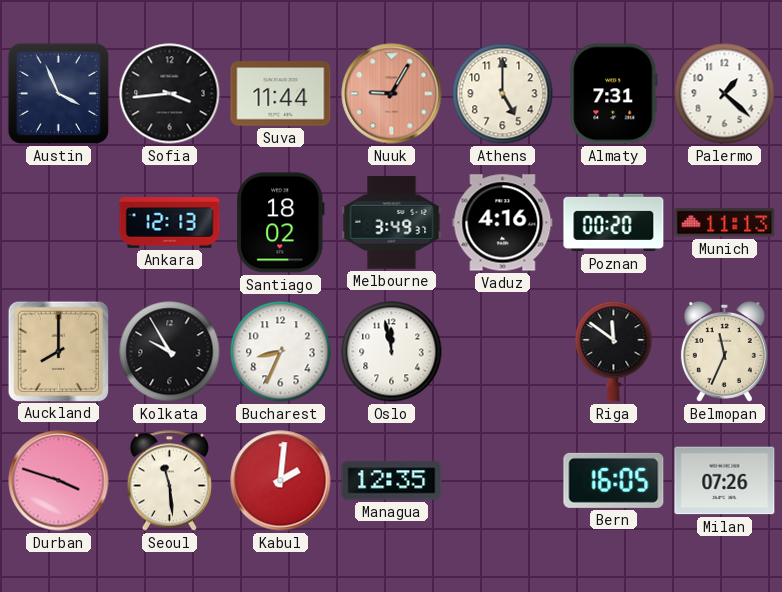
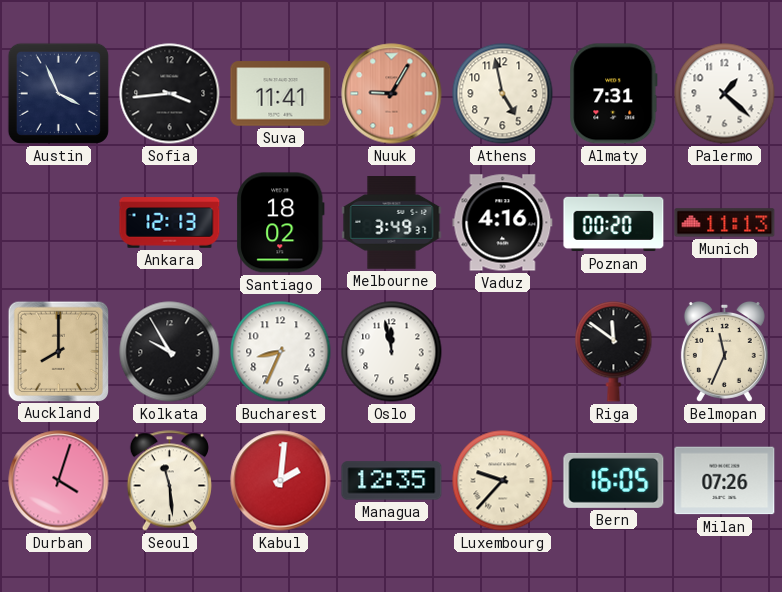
Suva: 11:44 -> 11:41
Athens: 5:00 -> 4:58
Durban: 3:48 -> 4:03
Luxembourg: none -> 9:37
